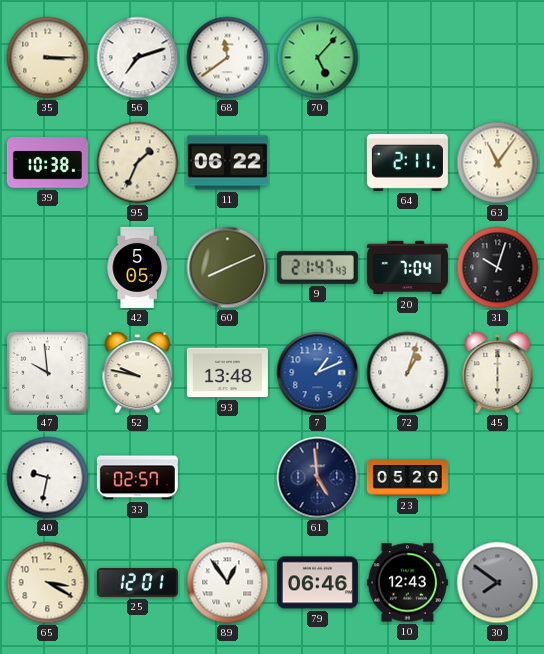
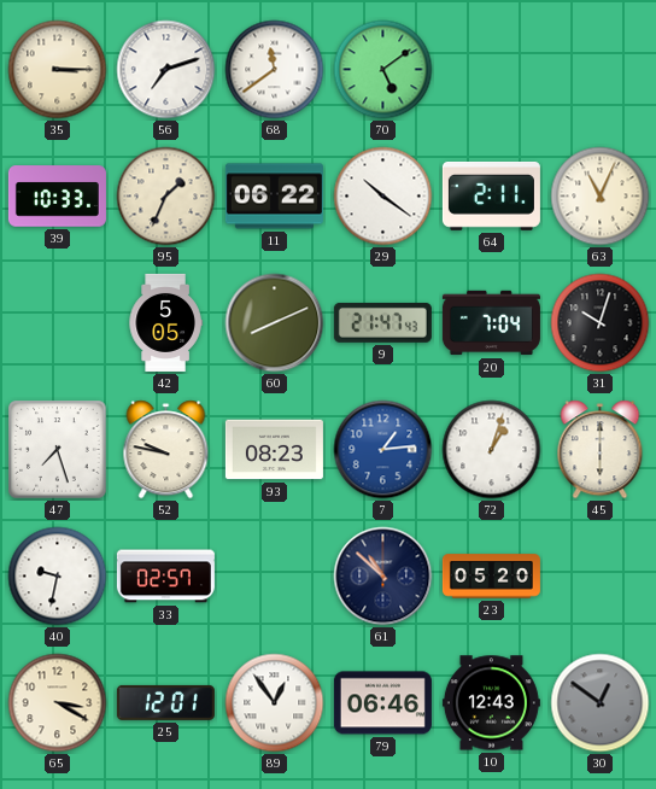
70: 5:07 -> 5:09
39: 10:38 -> 10:33
29: none -> 10:21
63: 11:06 -> 11:04
47: 9:59 -> 7:27
93: 13:48 -> 08:23
7: 1:11 -> 1:14
61: 4:59 -> 10:52
30: 7:51 -> 12:51
